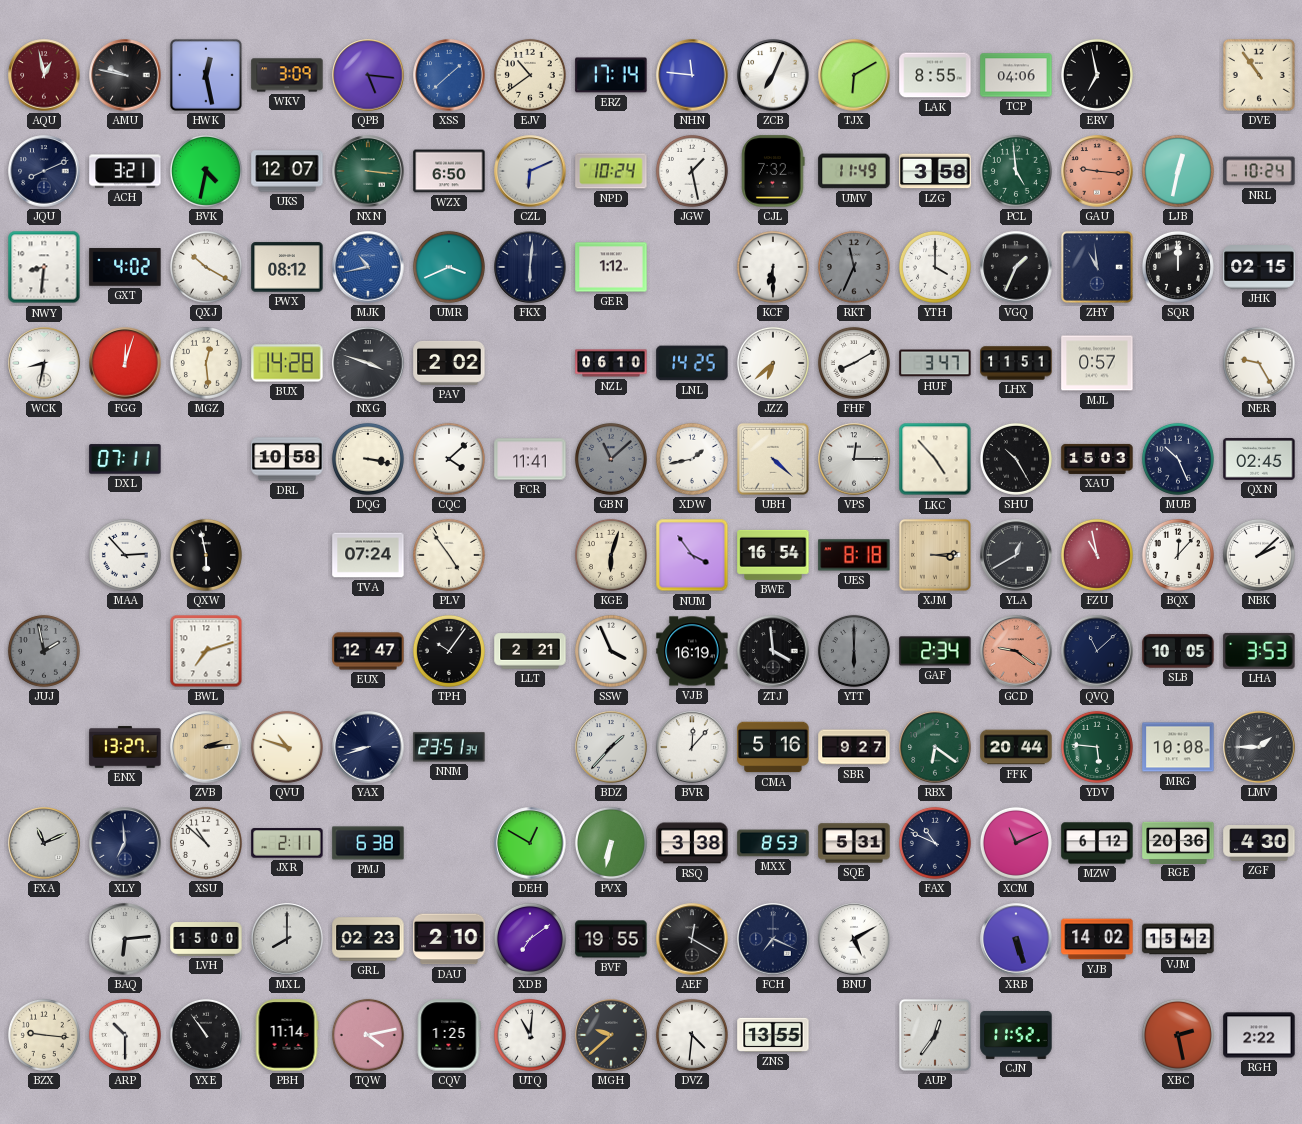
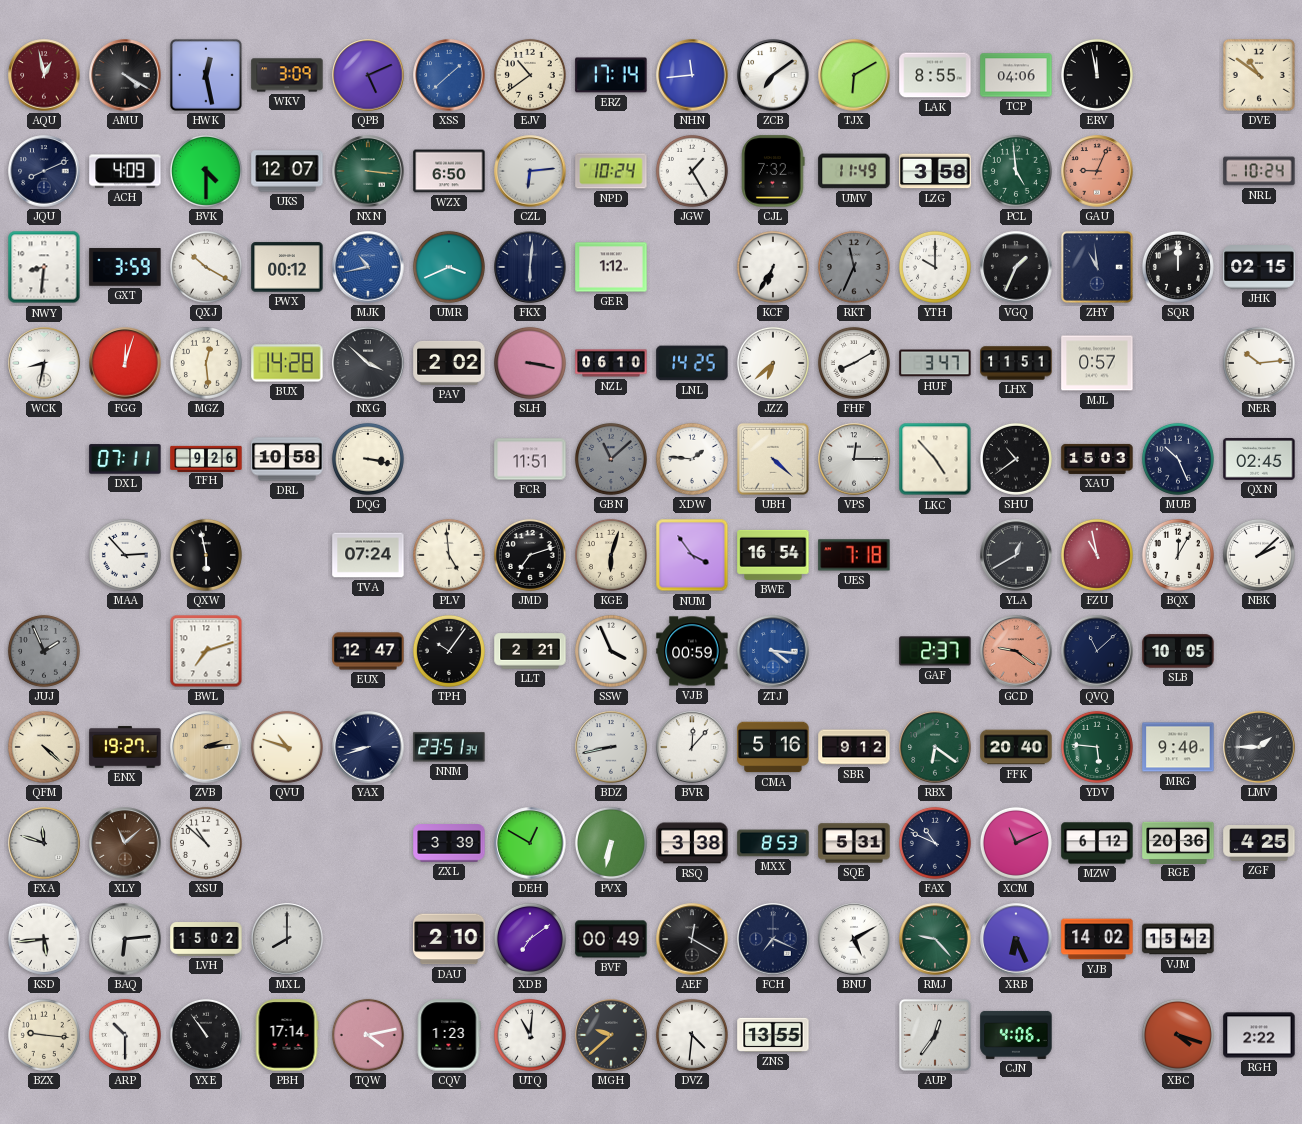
AMU: 9:47 -> 4:20
QPB: 5:16 -> 5:11
NHN: 11:46 -> 11:44
ZCB: 7:04 -> 7:09
ERV: 6:58 -> 11:58
DVE: 10:54 -> 10:51
ACH: 3:21 -> 4:09
BVK: 4:32 -> 4:30
CZL: 6:11 -> 6:14
JGW: 1:28 -> 1:25
GAU: 9:16 -> 9:04
LJB: 12:32 -> none
GXT: 4:02 -> 3:59
PWX: 08:12 -> 00:12
KCF: 6:30 -> 6:35
YTH: 4:00 -> 10:00
NXG: 3:48 -> 3:52
SLH: none -> 3:17
NER: 9:25 -> 10:14
TFH: none -> 9:26
CQC: 4:08 -> none
FCR: 11:41 -> 11:51
XDW: 1:43 -> 1:46
SHU: 10:25 -> 10:39
PLV: 4:54 -> 4:59
JMD: none -> 7:12
UES: 8:18 -> 7:18
XJM: 3:14 -> none
BQX: 12:07 -> 12:05
JUJ: 1:58 -> 1:56
VJB: 16:19 -> 00:59
ZTJ: 3:59 -> 4:16
ZTJ dial: black -> blue
YTT: 6:00 -> none
GAF: 2:34 -> 2:37
LHA: 3:53 -> none
QFM: none -> 4:22
ENX: 13:27 -> 19:27
BDZ: 1:37 -> 8:43
SBR: 9:27 -> 9:12
FFK: 20:44 -> 20:40
MRG: 10:08 -> 9:40
FXA: 11:11 -> 11:48
XLY: 6:59 -> 11:08
XLY dial: navy -> brown
JXR: 2:11 -> none
PMJ: 6:38 -> none
ZXL: none -> 3:39
ZGF: 4:30 -> 4:25
KSD: none -> 5:44
LVH: 15:00 -> 15:02
GRL: 02:23 -> none
BVF: 19:55 -> 00:49
RMJ: none -> 9:23
XRB: 5:27 -> 6:26
PBH: 11:14 -> 17:14
CQV: 1:25 -> 1:23
CJN: 11:52 -> 4:06
XBC: 2:28 -> 4:18
